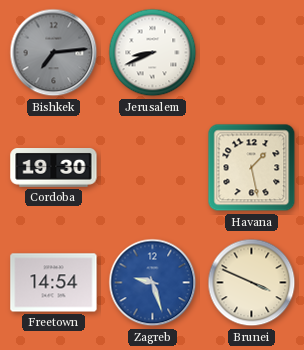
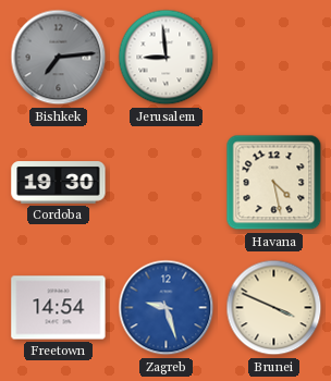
Jerusalem: 8:41 -> 8:59
Havana: 1:28 -> 4:28
